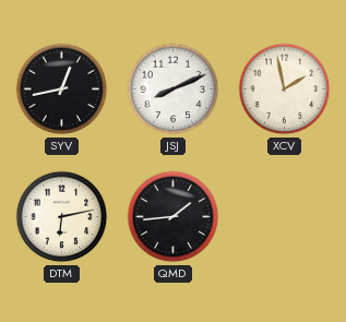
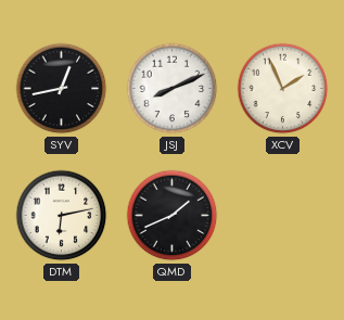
XCV: 1:58 -> 1:56
QMD: 1:44 -> 1:41
